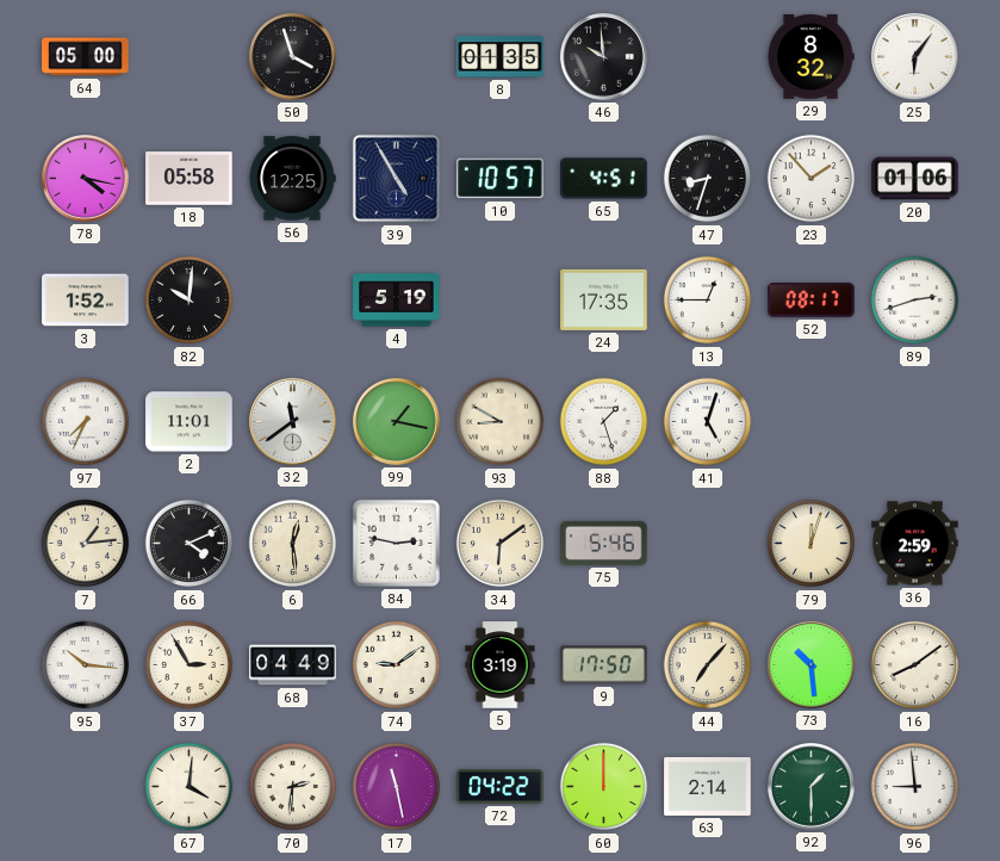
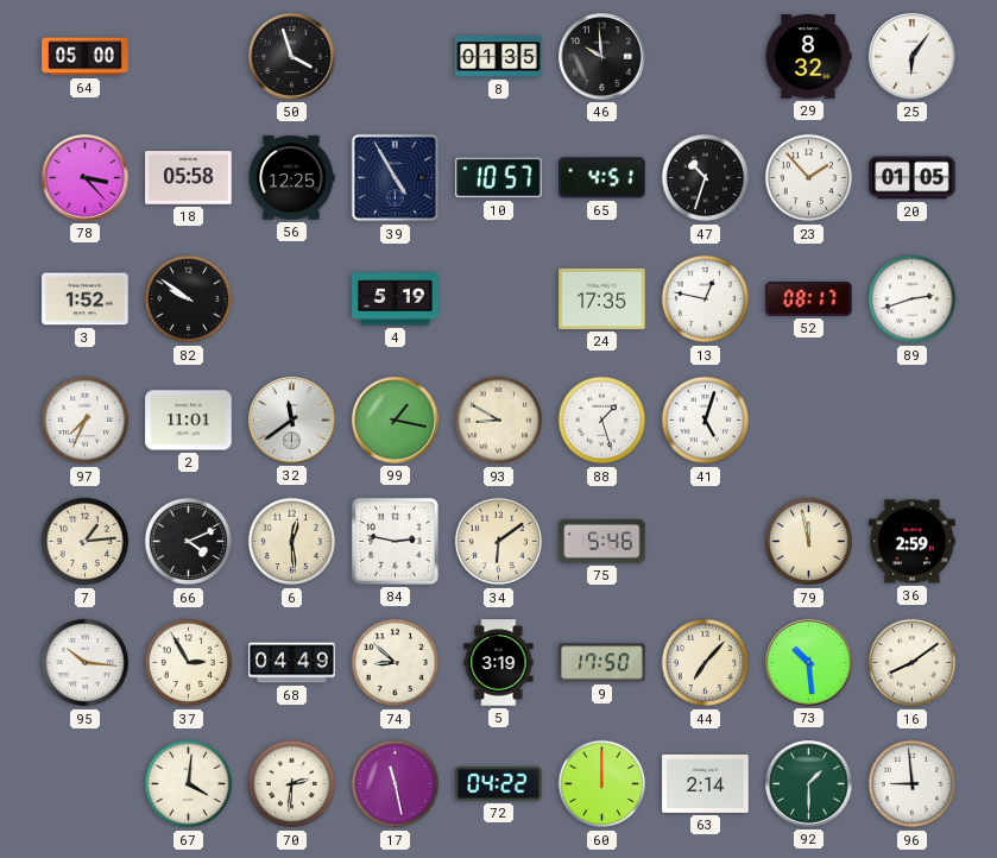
78: 4:17 -> 3:23
47: 8:33 -> 10:33
20: 01:06 -> 01:05
82: 10:01 -> 9:51
13: 12:45 -> 12:47
79: 12:03 -> 11:58
74: 9:09 -> 8:52
